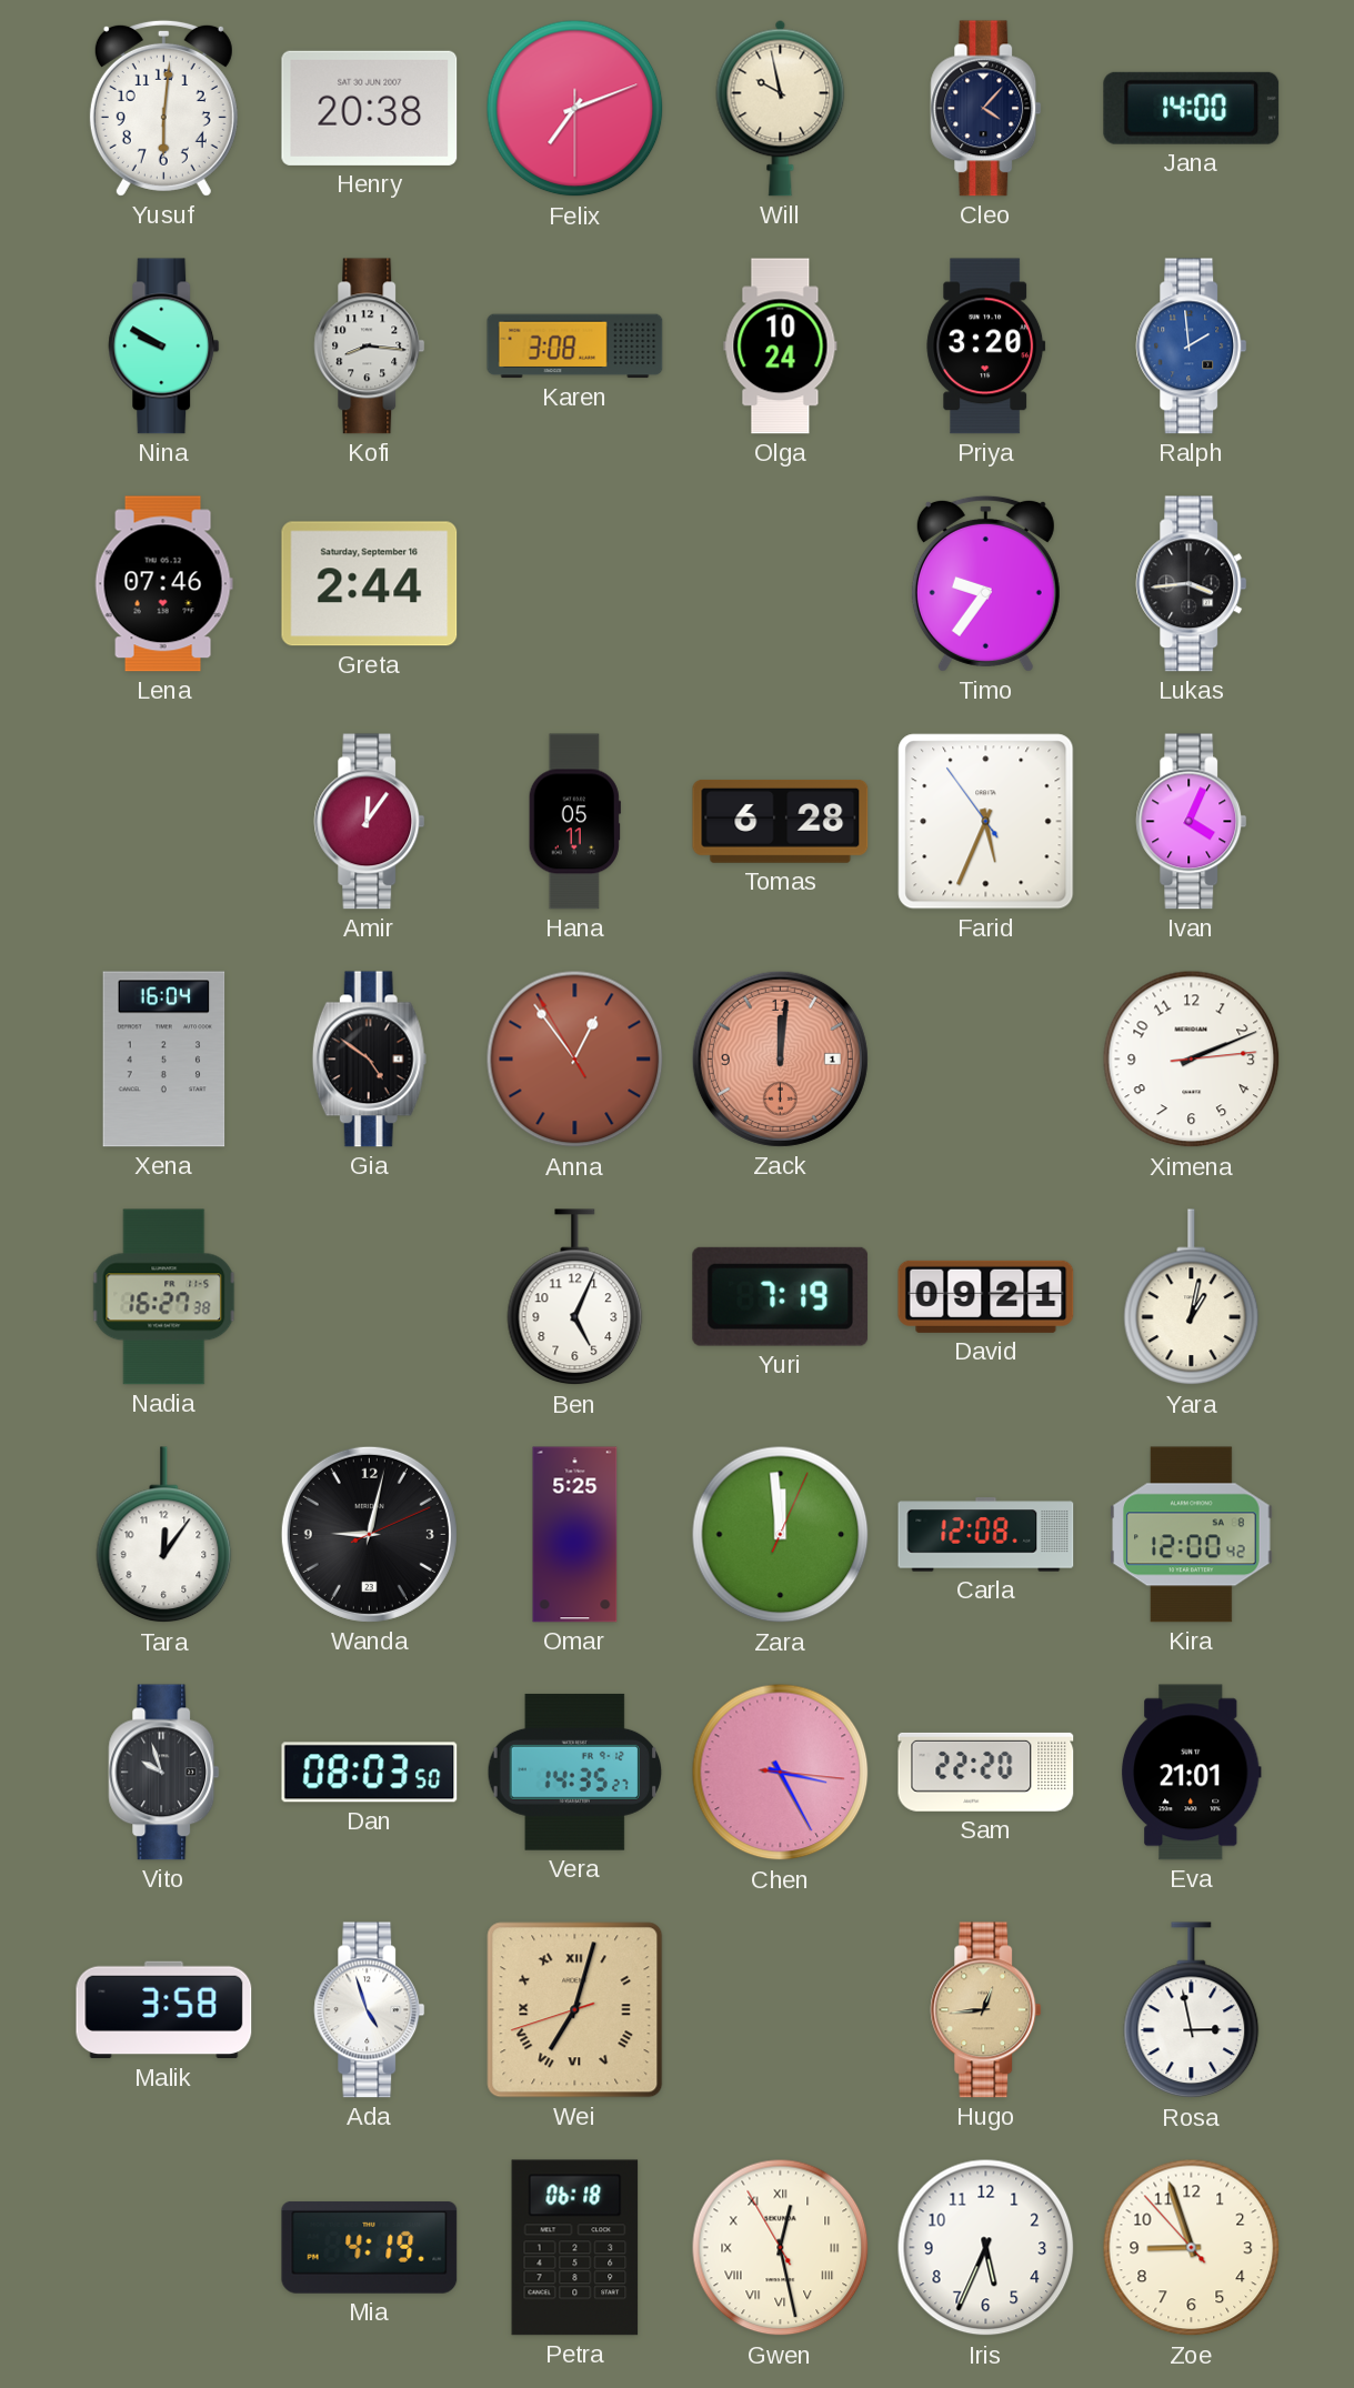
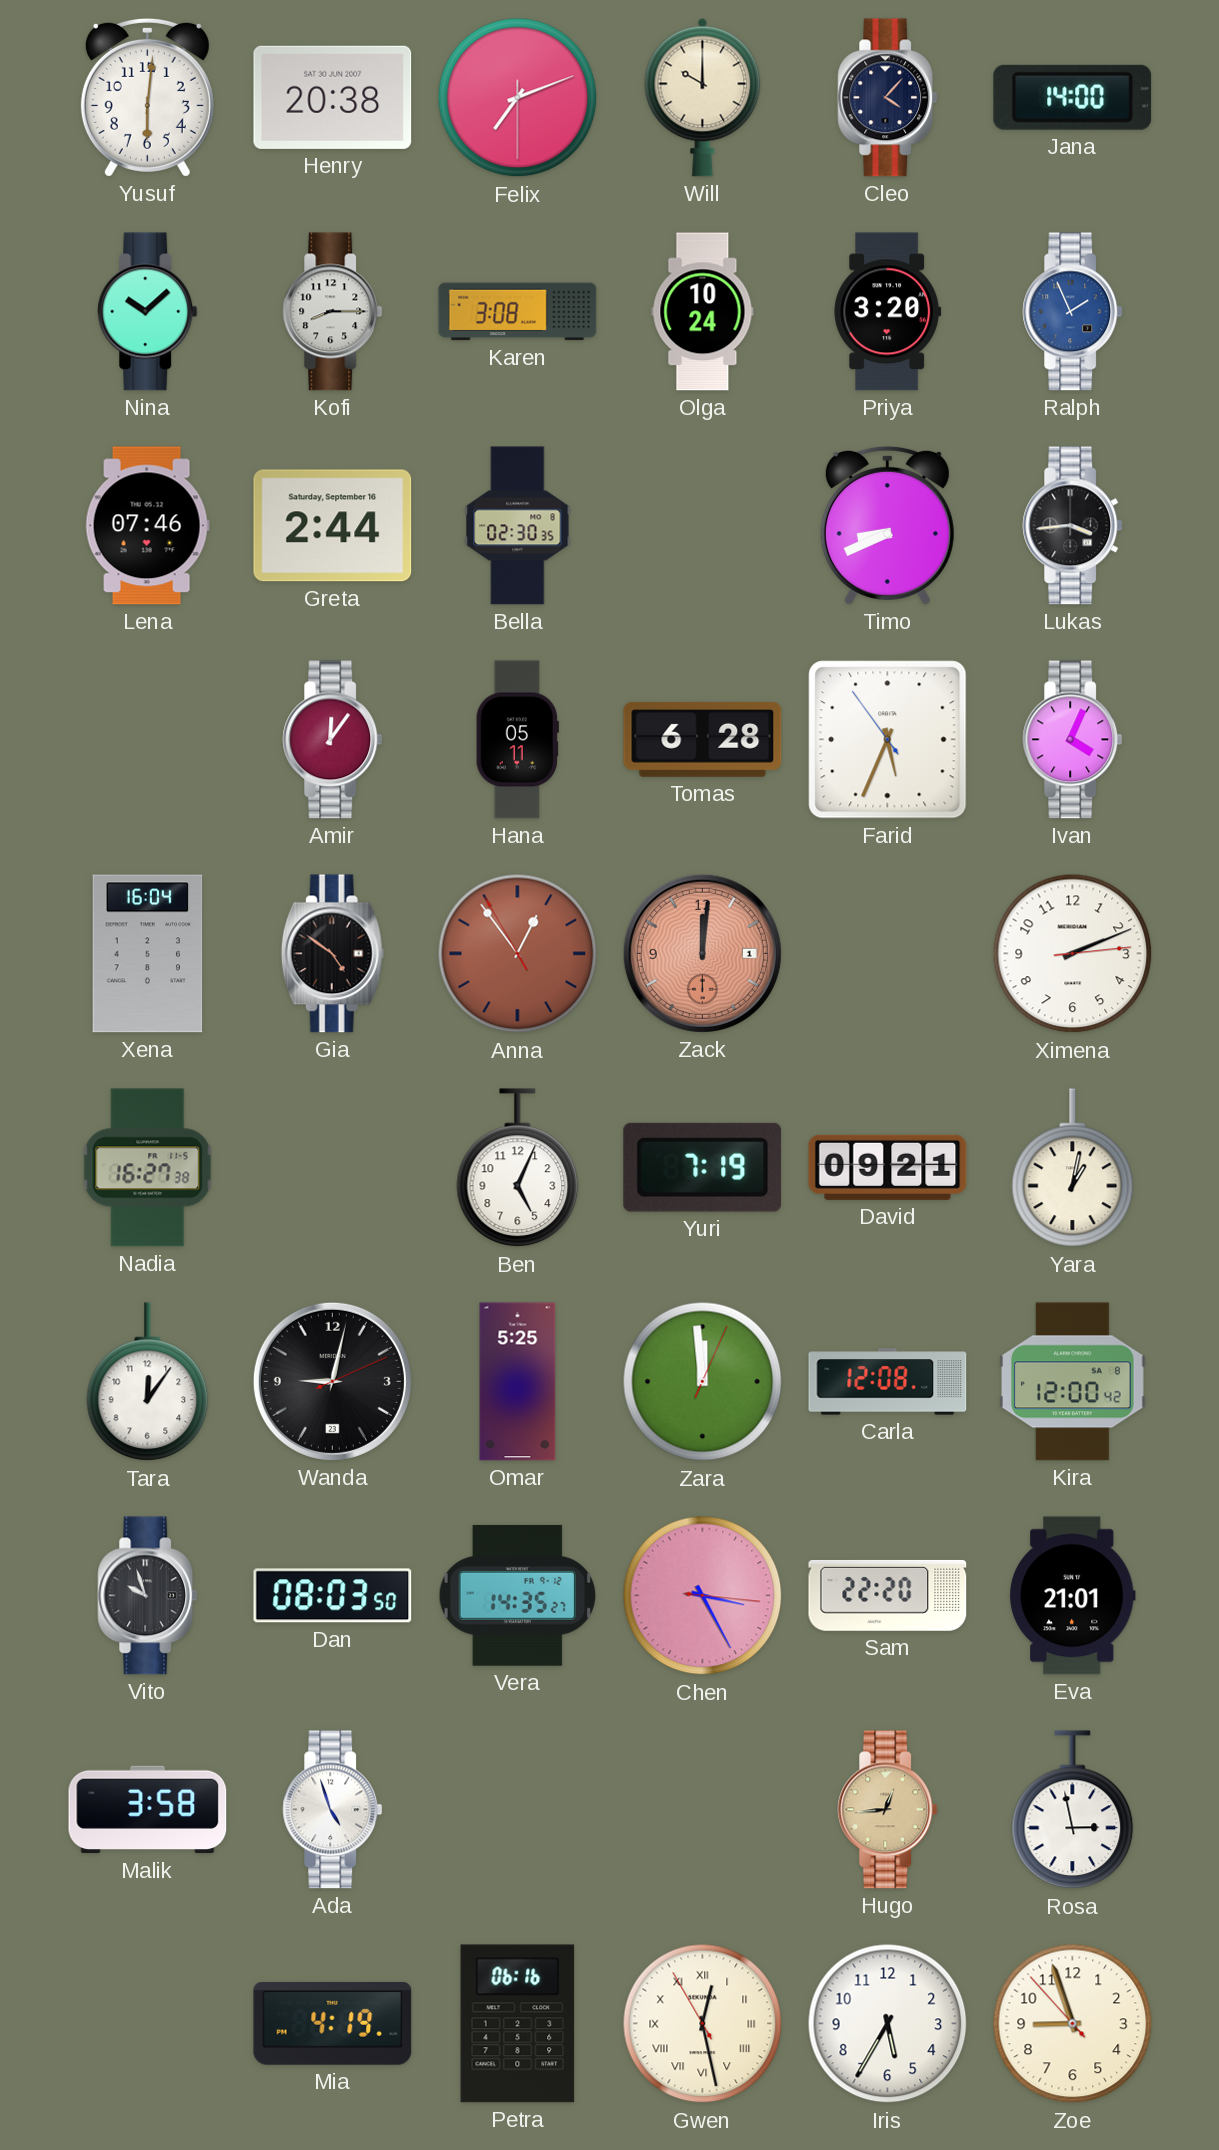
Will: 9:58 -> 10:00
Nina: 9:50 -> 10:08
Kofi: 8:16 -> 8:15
Ralph: 1:59 -> 1:56
Bella: none -> 02:30
Timo: 9:36 -> 8:41
Wei: 7:02 -> none
Petra: 06:18 -> 06:16
Iris: 5:34 -> 5:35
